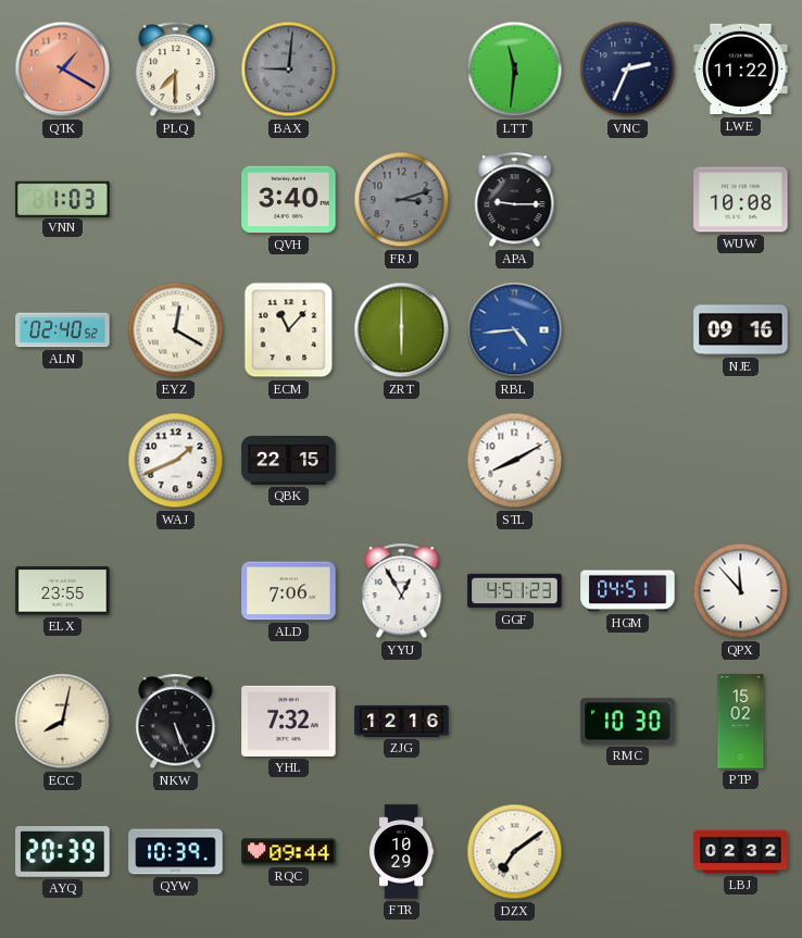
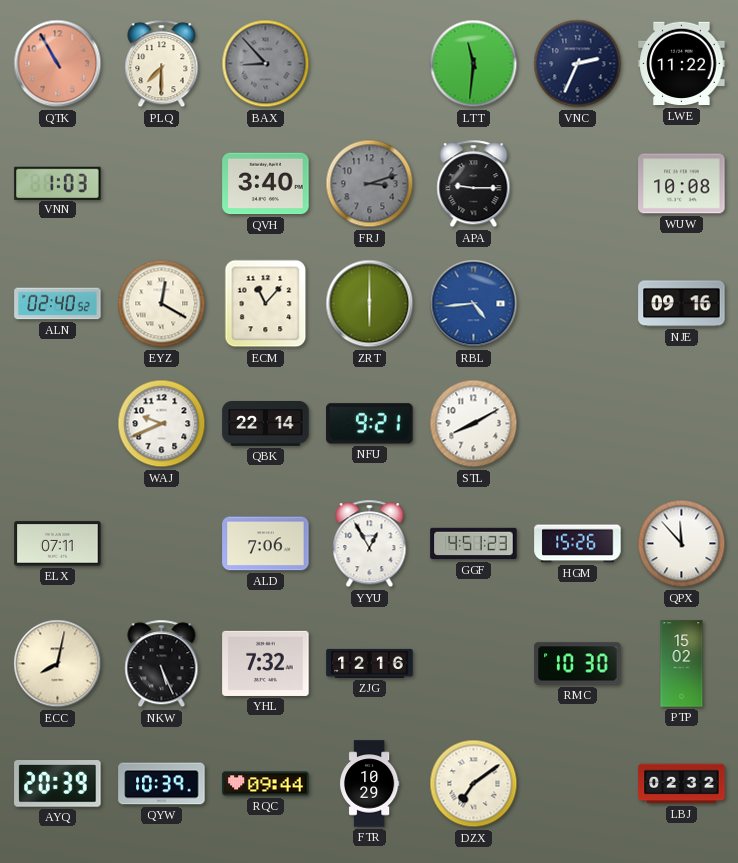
QTK: 1:20 -> 10:55
BAX: 9:01 -> 8:53
WAJ: 1:41 -> 9:41
QBK: 22:15 -> 22:14
NFU: none -> 9:21
ELX: 23:55 -> 07:11
HGM: 04:51 -> 15:26
